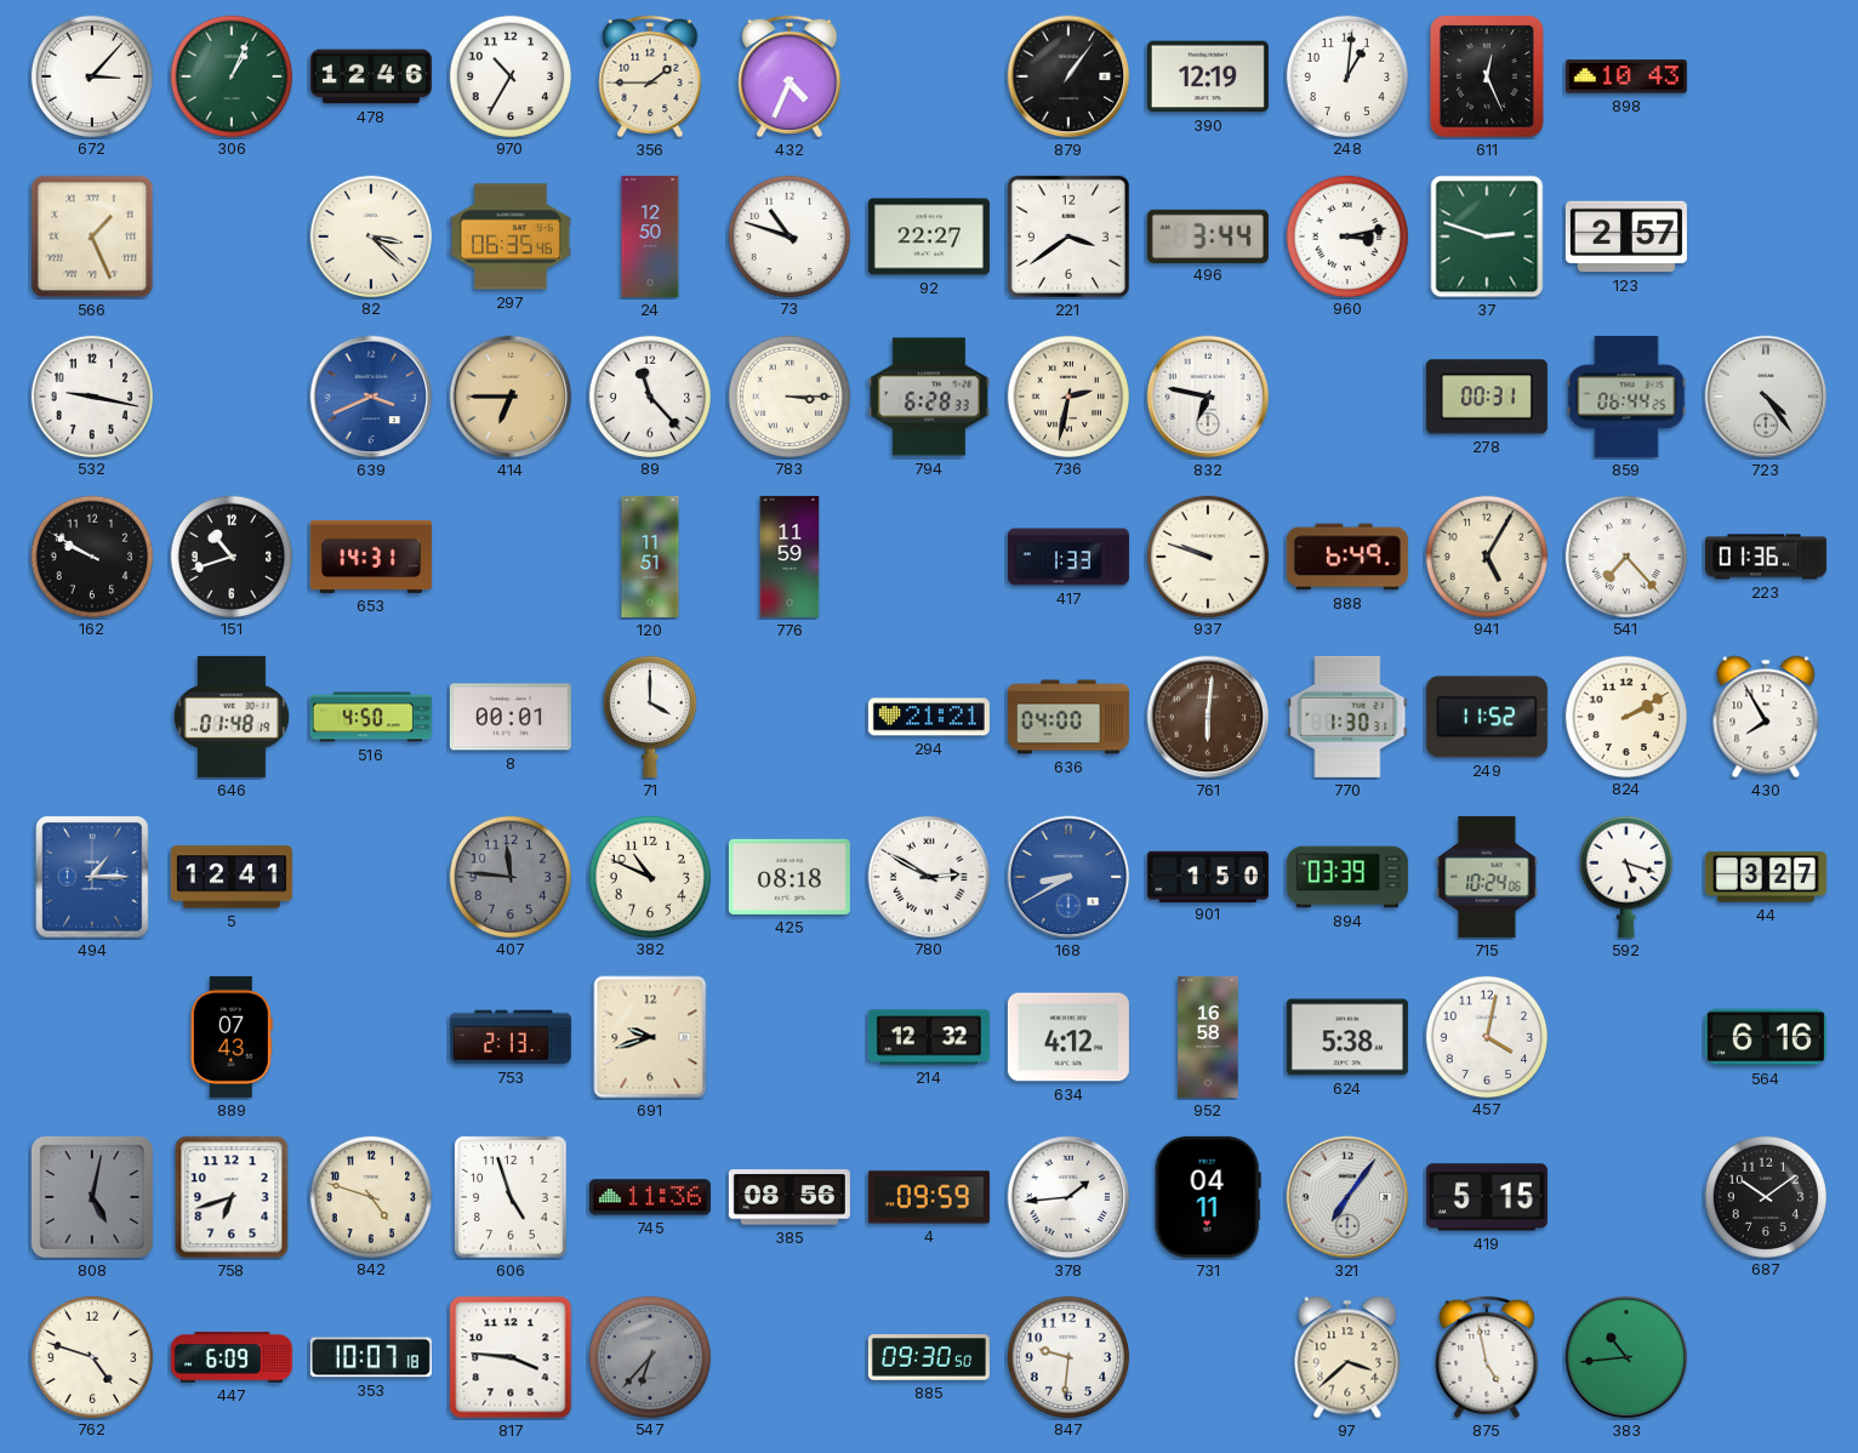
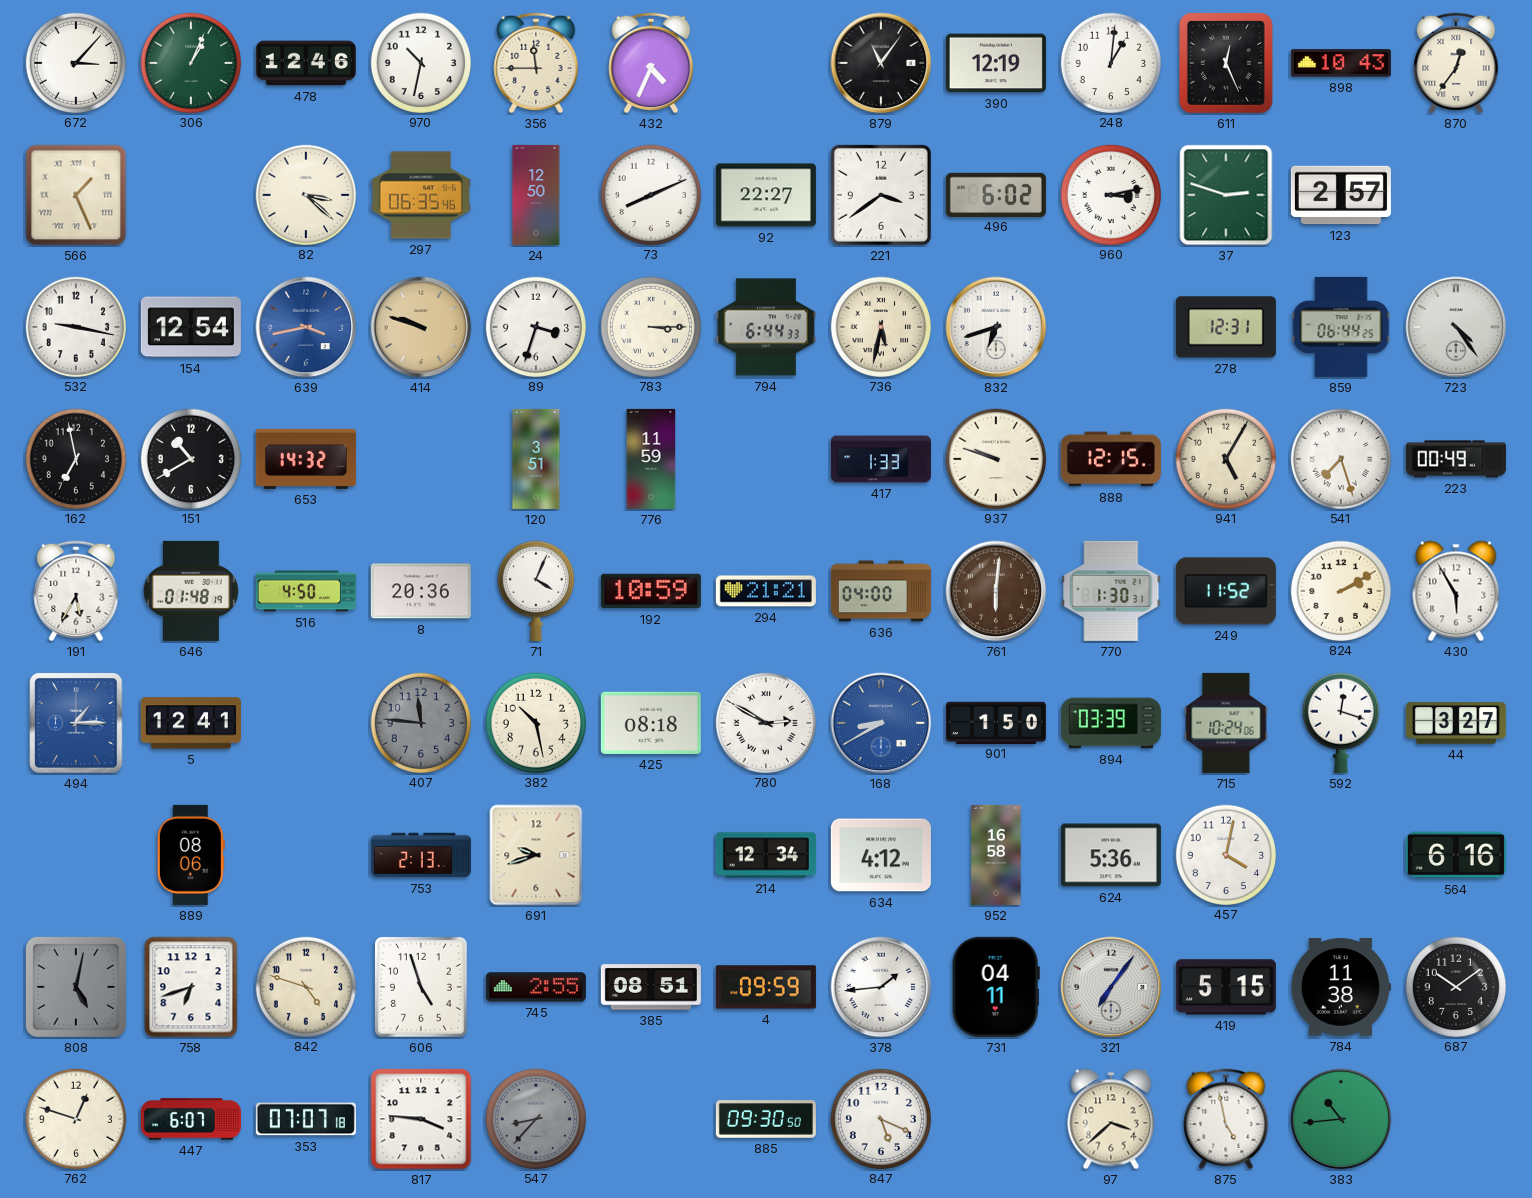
970: 10:35 -> 10:32
356: 1:45 -> 11:45
879: 1:06 -> 11:06
870: none -> 12:36
73: 10:48 -> 8:11
496: 3:44 -> 6:02
154: none -> 12:54
639: 3:41 -> 3:43
414: 6:45 -> 9:48
89: 11:23 -> 3:33
794: 6:28 -> 6:44
736: 2:32 -> 5:32
832: 6:47 -> 6:42
278: 00:31 -> 12:31
162: 9:50 -> 6:58
151: 10:42 -> 10:40
653: 14:31 -> 14:32
120: 11:51 -> 3:51
888: 6:49 -> 12:15
541: 7:23 -> 7:27
223: 01:36 -> 00:49
191: none -> 5:35
8: 00:01 -> 20:36
71: 4:00 -> 4:04
192: none -> 10:59
430: 7:55 -> 5:55
382: 10:49 -> 10:28
592: 5:18 -> 12:18
889: 07:43 -> 08:06
214: 12:32 -> 12:34
624: 5:38 -> 5:36
745: 11:36 -> 2:55
385: 08:56 -> 08:51
784: none -> 11:38
762: 4:48 -> 12:48
447: 6:09 -> 6:07
353: 10:07 -> 07:07
547: 6:37 -> 8:37
847: 9:31 -> 5:19
